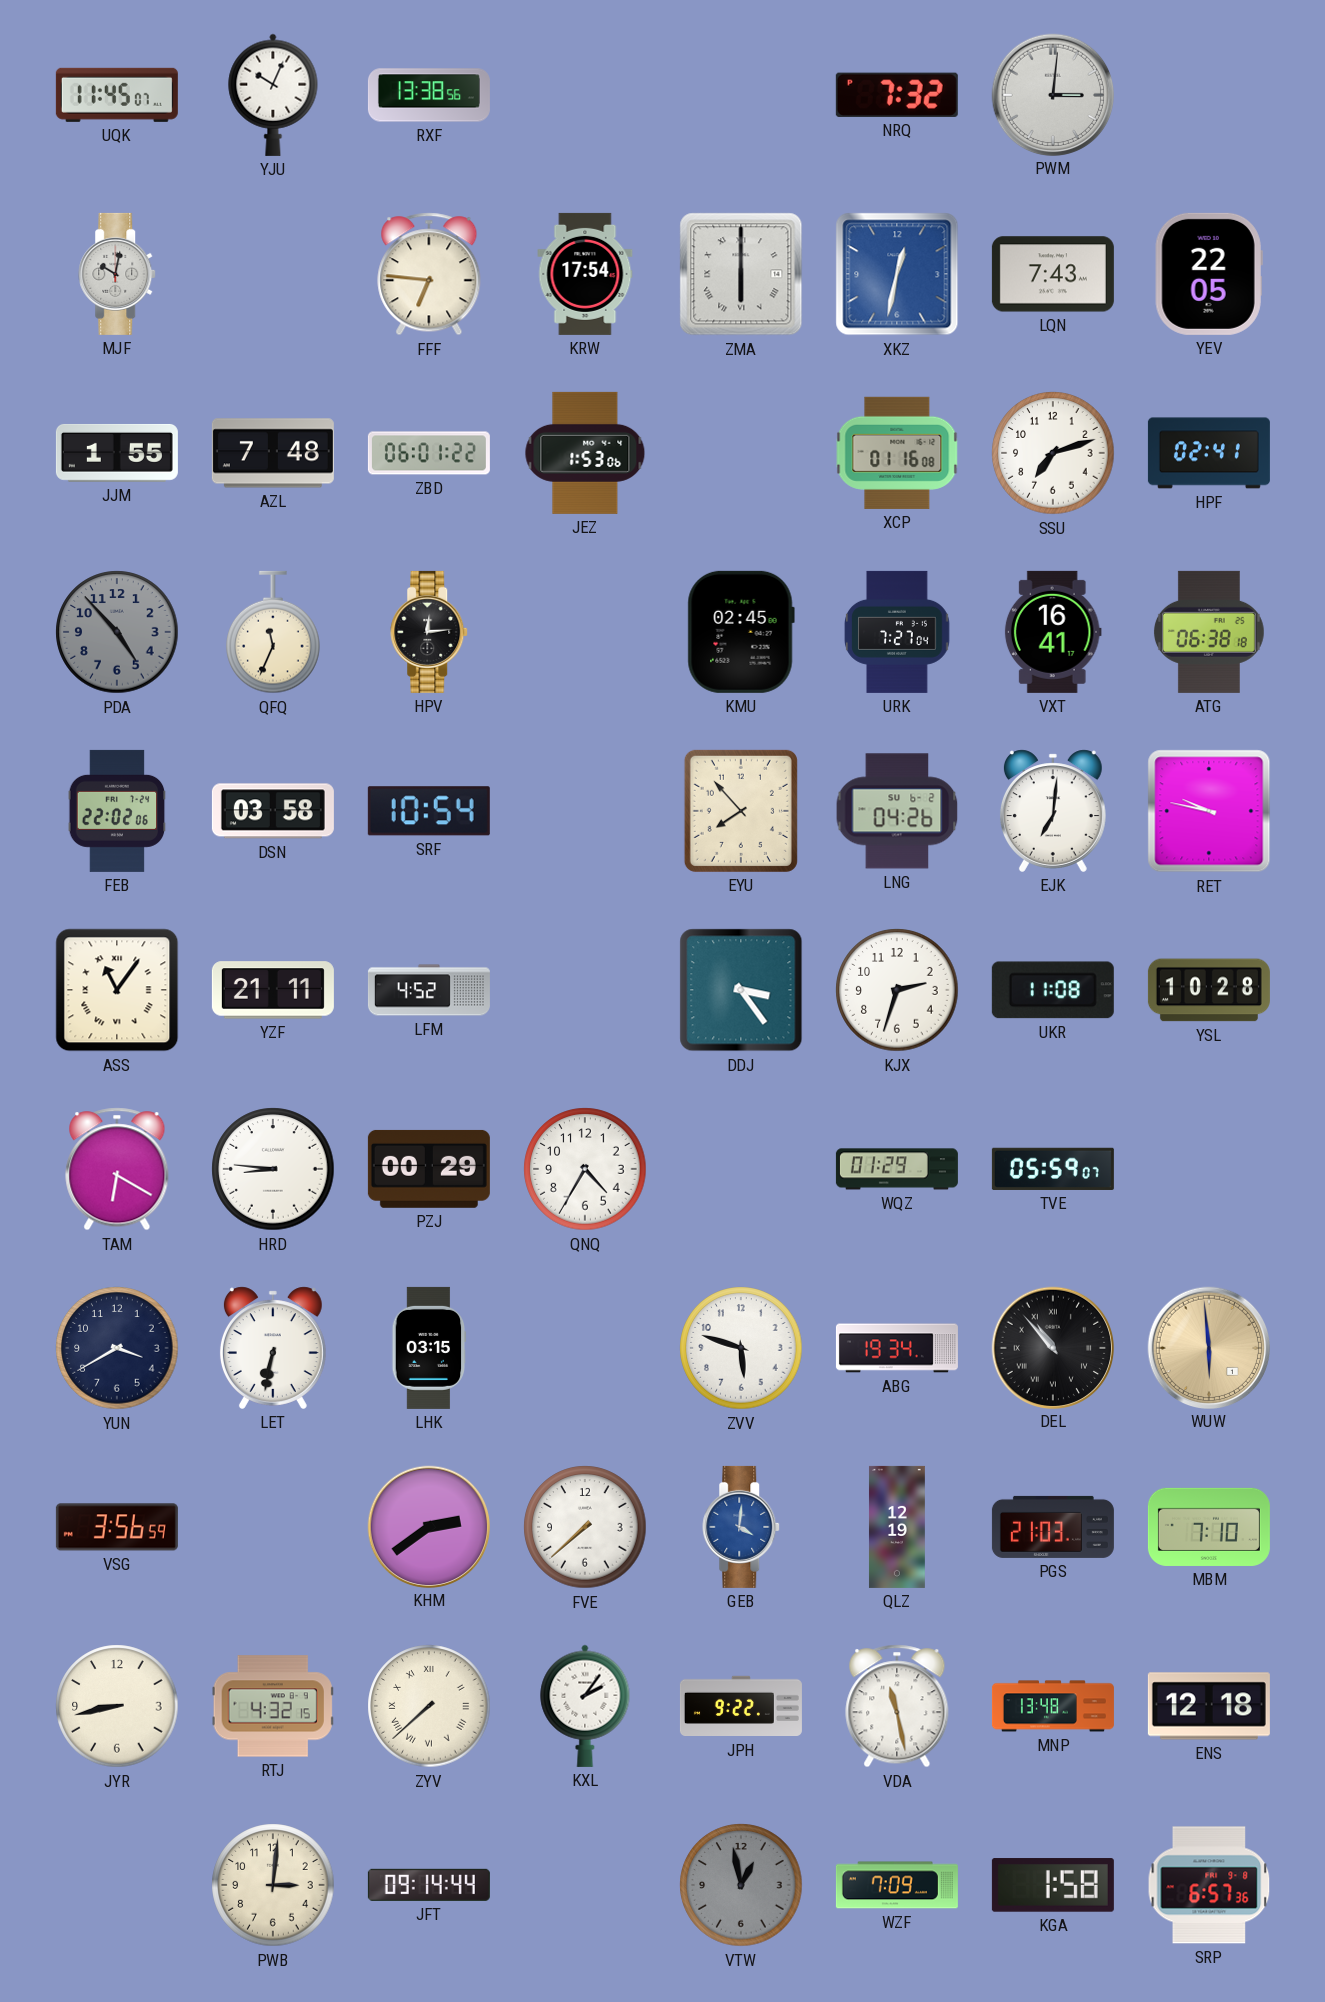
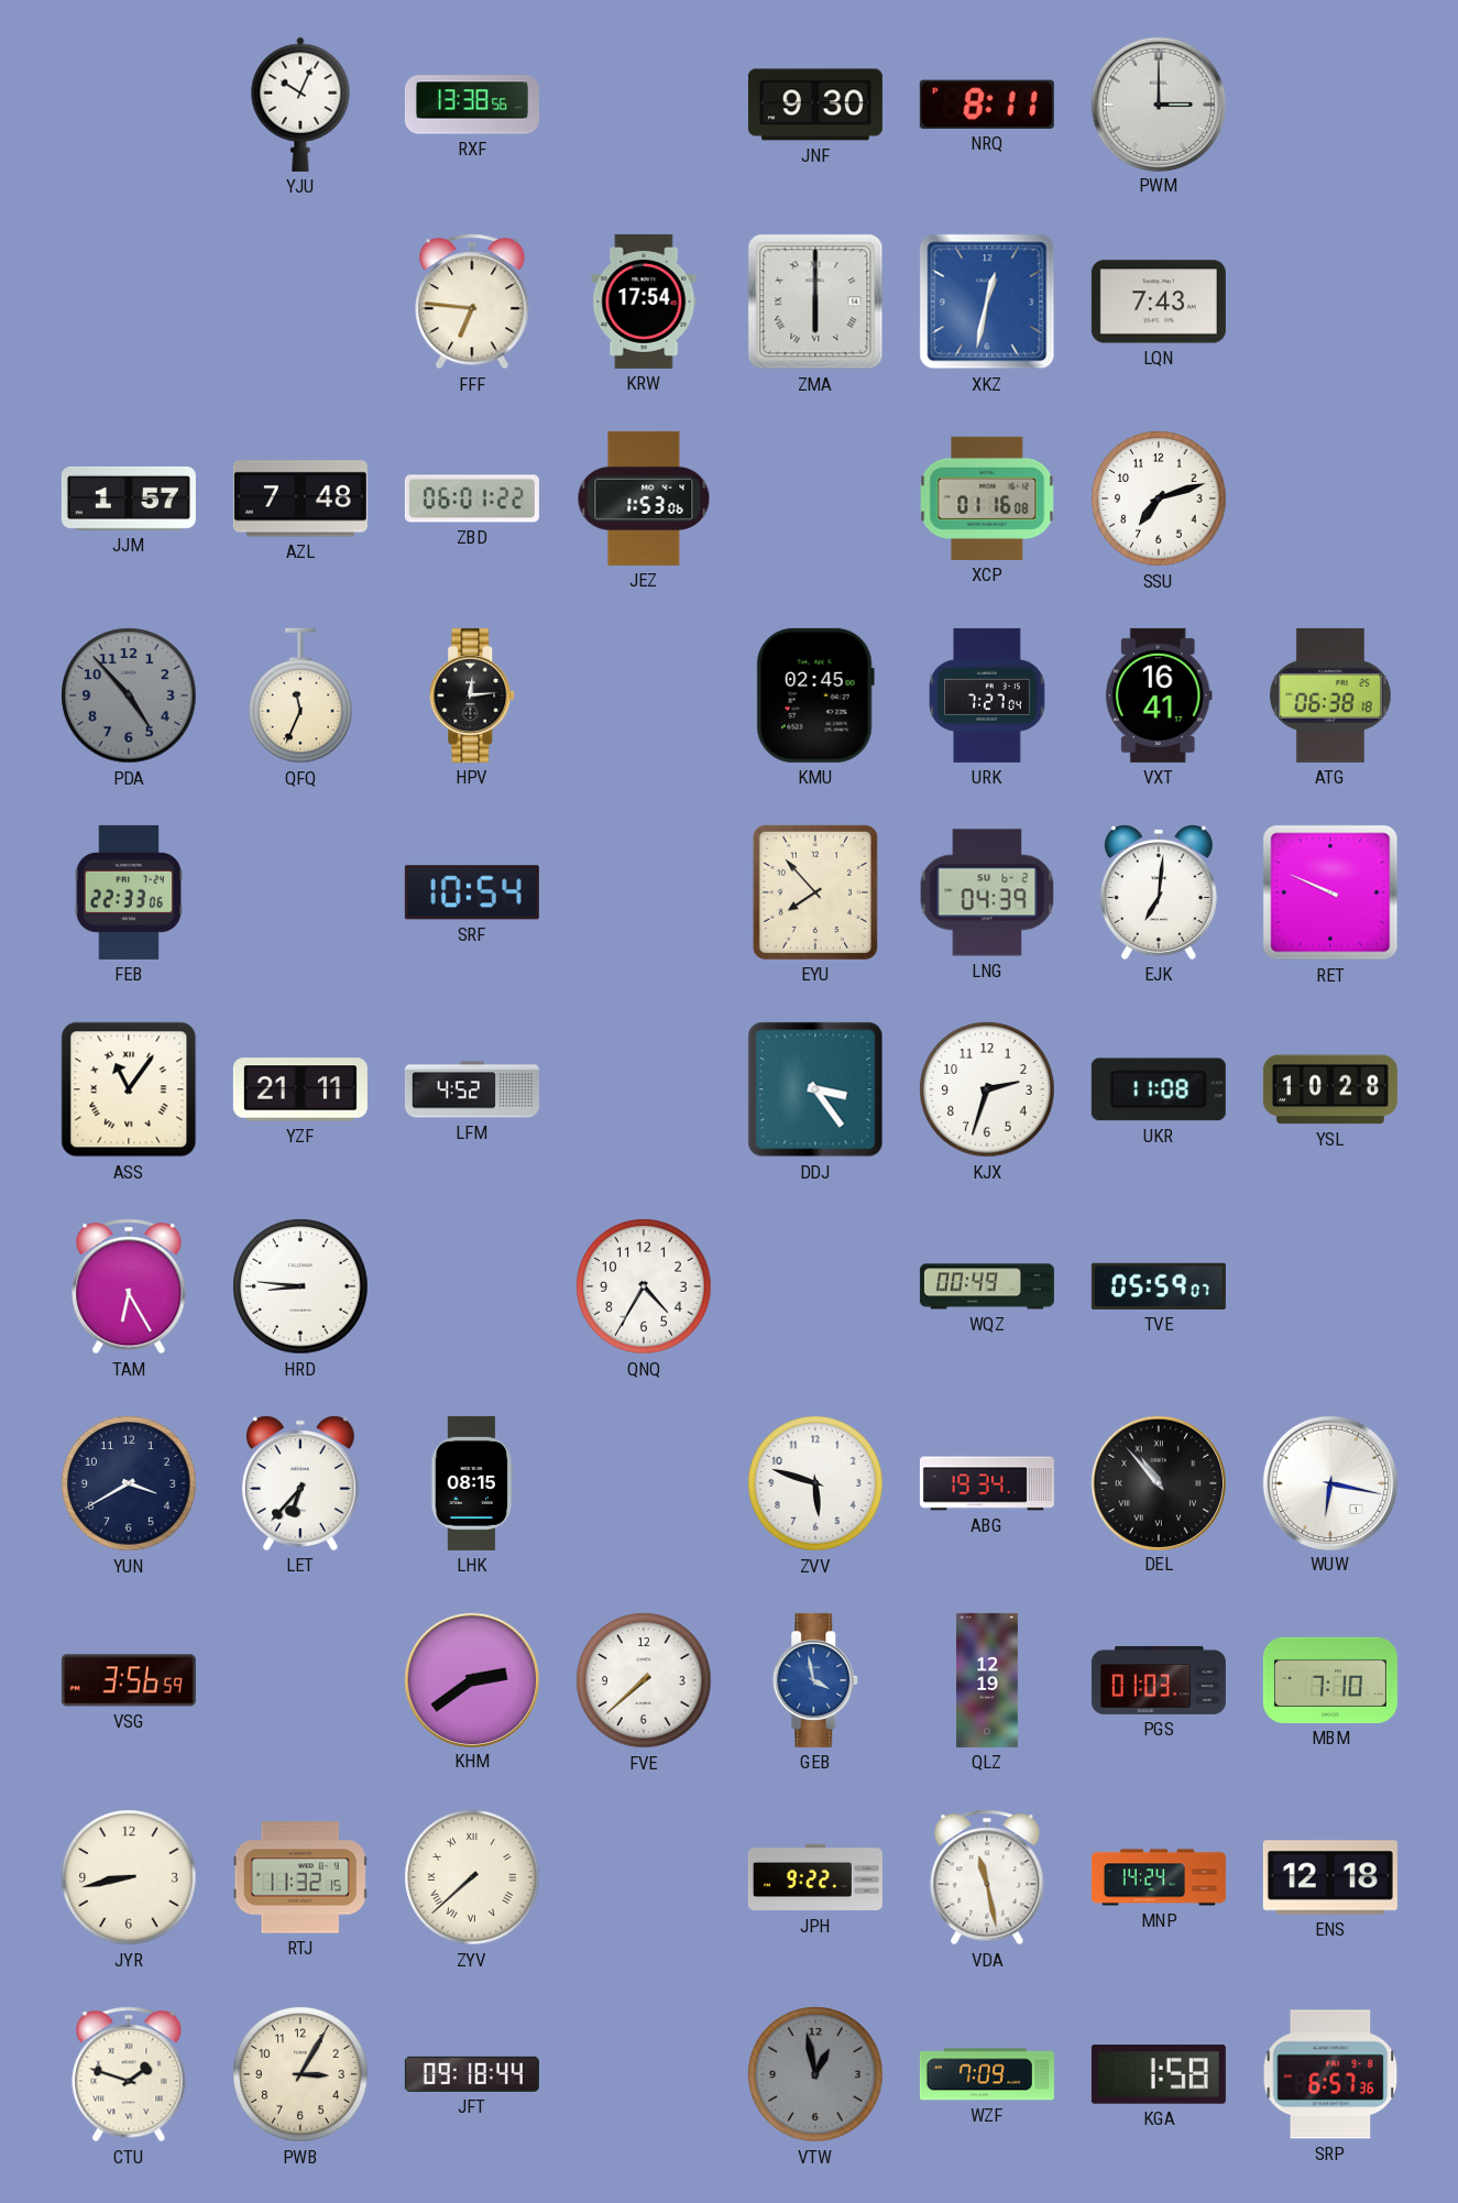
UQK: 11:45 -> none
JNF: none -> 9:30
NRQ: 7:32 -> 8:11
PWM: 3:01 -> 3:00
MJF: 10:02 -> none
YEV: 22:05 -> none
JJM: 1:55 -> 1:57
HPF: 02:41 -> none
FEB: 22:02 -> 22:33
DSN: 03:58 -> none
LNG: 04:26 -> 04:39
RET: 9:47 -> 9:49
TAM: 6:20 -> 6:25
PZJ: 00:29 -> none
WQZ: 01:29 -> 00:49
LET: 6:32 -> 6:37
LHK: 03:15 -> 08:15
WUW: 5:59 -> 6:17
WUW dial: champagne -> white
GEB: 4:01 -> 3:58
PGS: 21:03 -> 01:03
RTJ: 4:32 -> 11:32
KXL: 2:06 -> none
MNP: 13:48 -> 14:24
CTU: none -> 1:48
PWB: 3:01 -> 3:05
JFT: 09:14 -> 09:18
